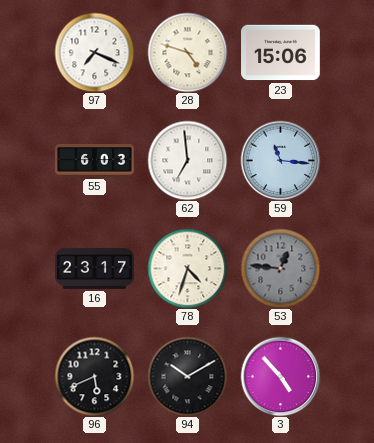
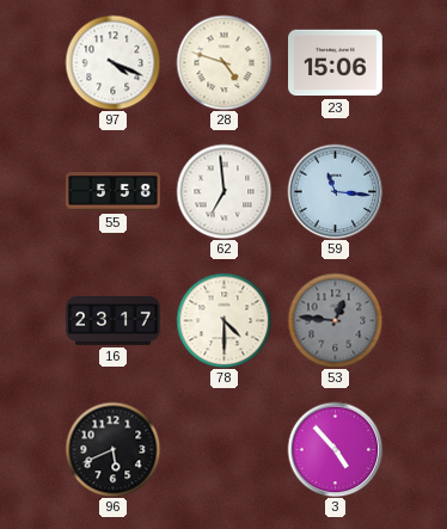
97: 7:19 -> 4:19
55: 6:03 -> 5:58
78: 4:33 -> 4:30
94: 10:10 -> none
